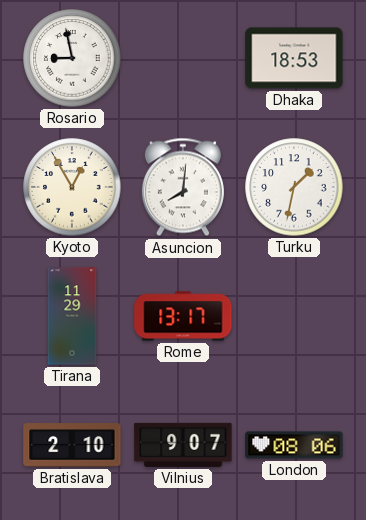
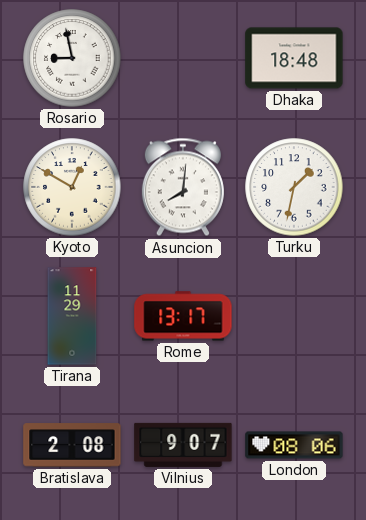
Dhaka: 18:53 -> 18:48
Kyoto: 12:55 -> 12:50
Bratislava: 2:10 -> 2:08
